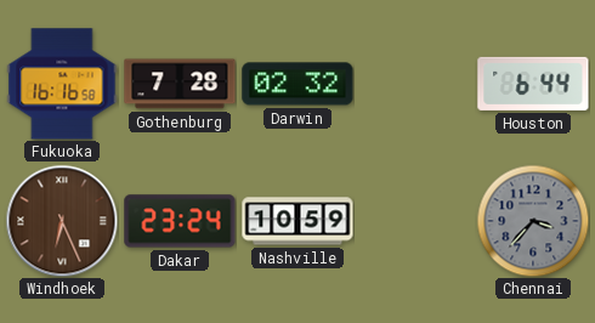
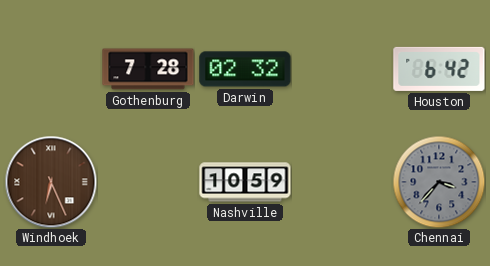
Fukuoka: 16:16 -> none
Houston: 6:44 -> 6:42
Dakar: 23:24 -> none
